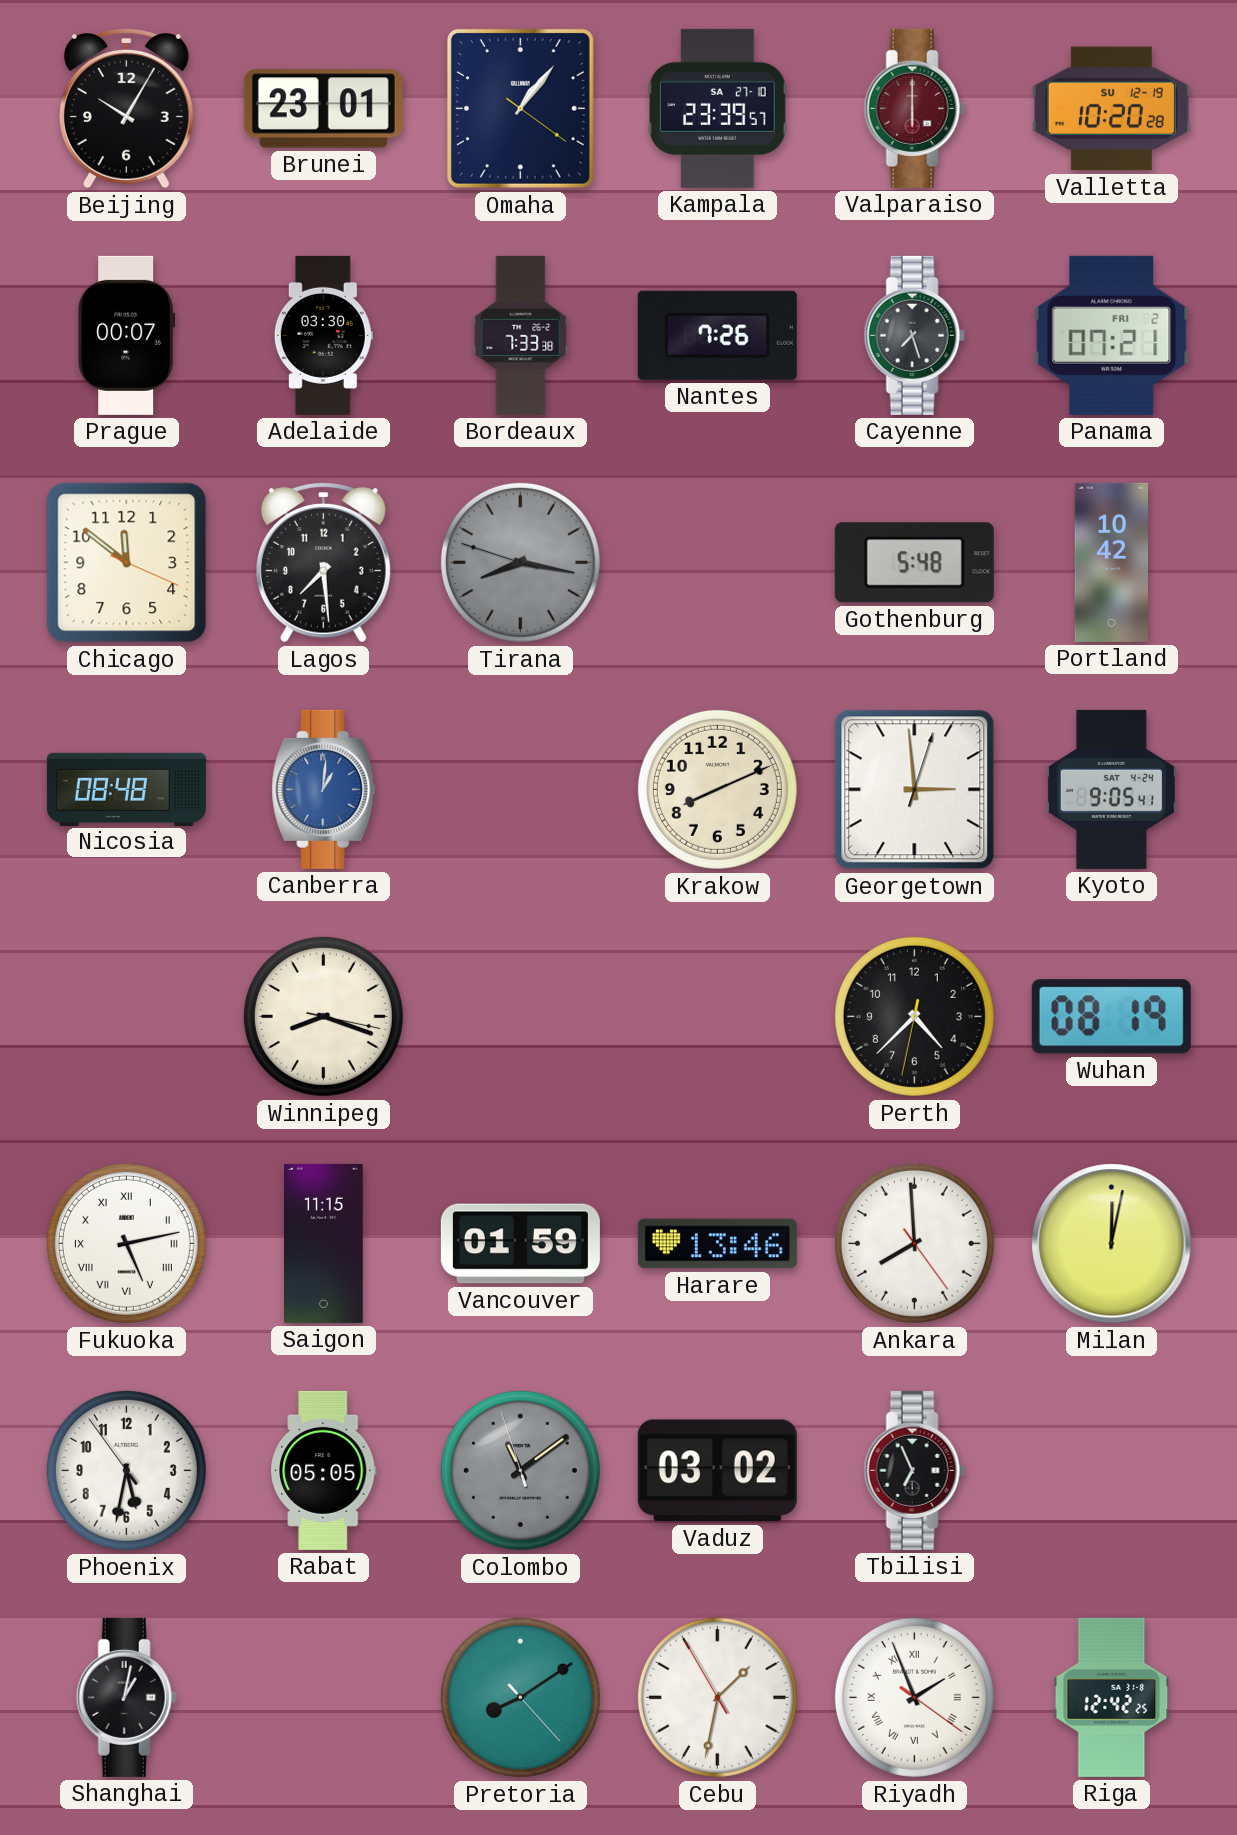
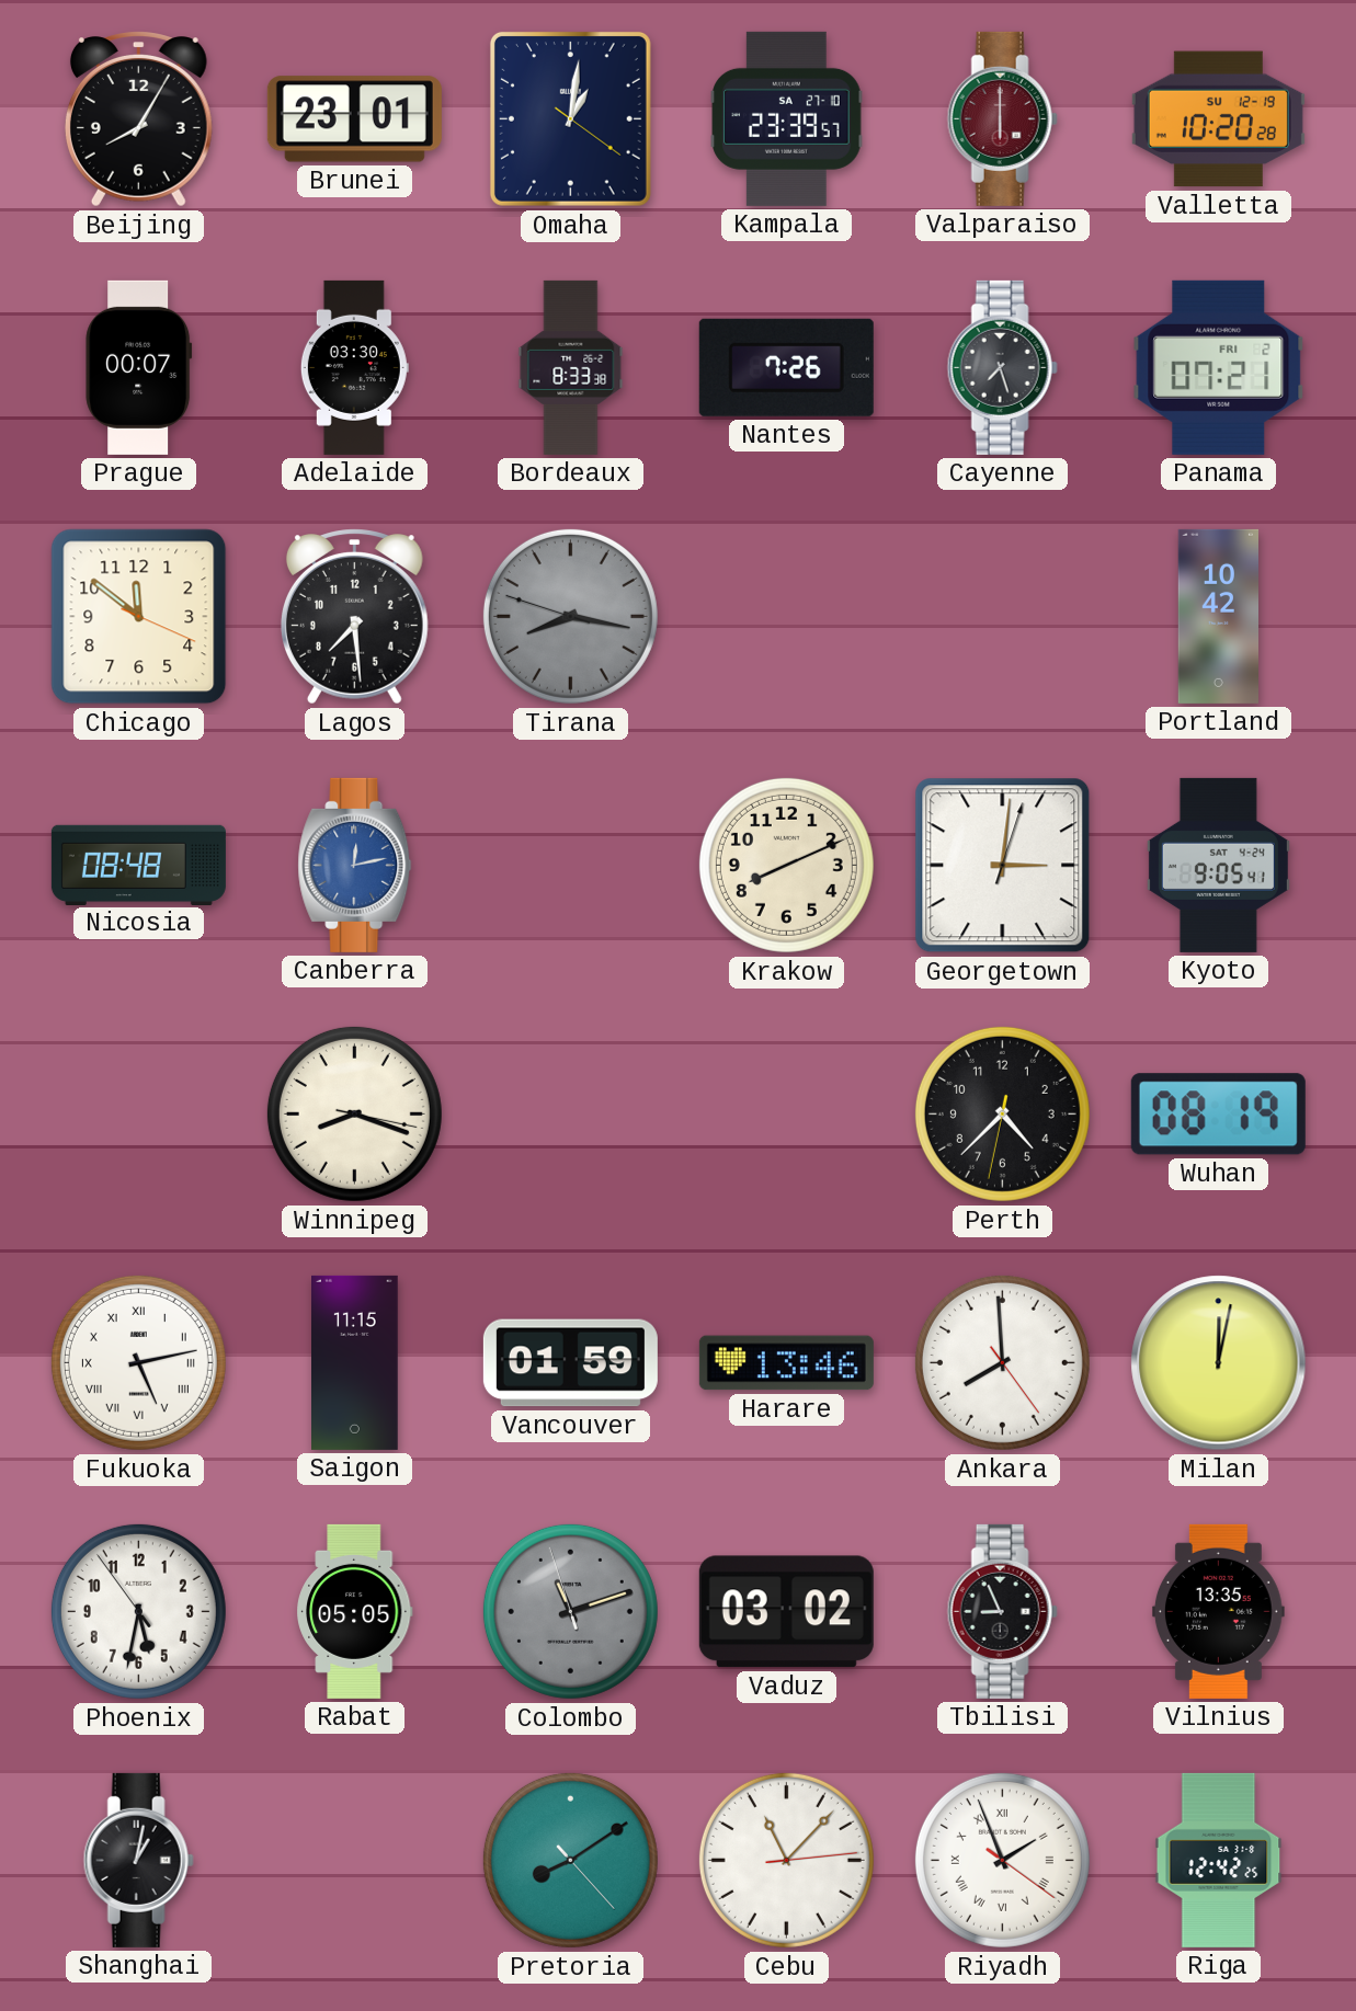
Beijing: 10:05 -> 8:05
Omaha: 1:06 -> 1:01
Bordeaux: 7:33 -> 8:33
Gothenburg: 5:48 -> none
Canberra: 1:01 -> 12:13
Georgetown: 2:59 -> 3:01
Colombo: 11:08 -> 11:11
Tbilisi: 6:56 -> 8:56
Vilnius: none -> 13:35
Cebu: 1:31 -> 11:07
